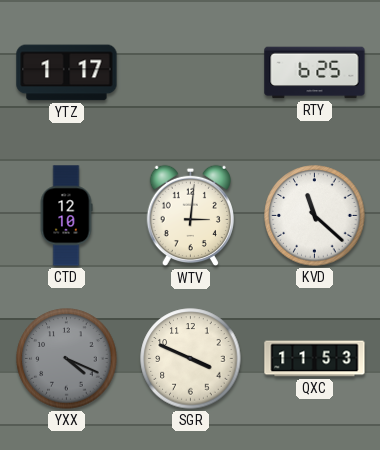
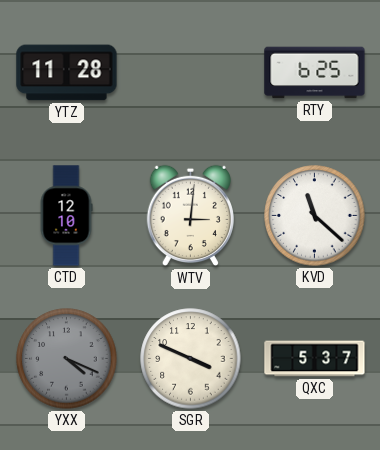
YTZ: 1:17 -> 11:28
QXC: 11:53 -> 5:37
